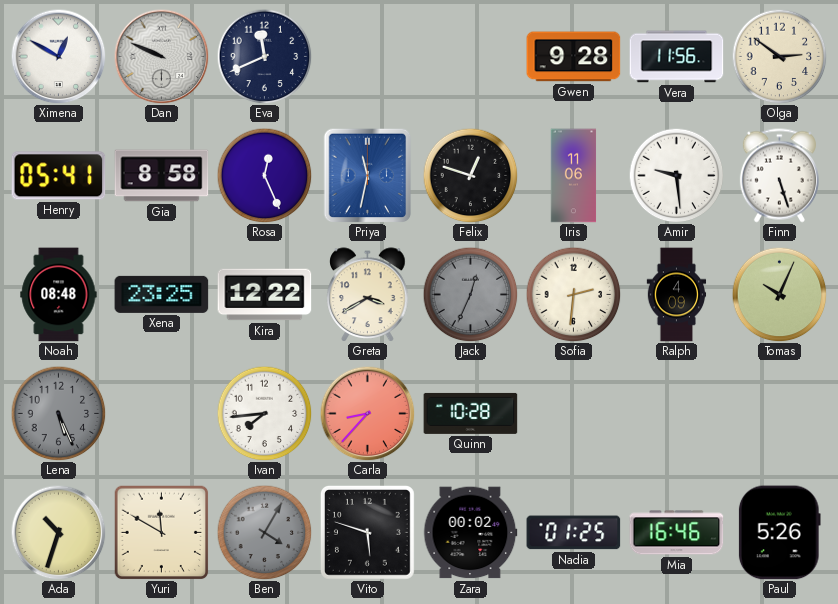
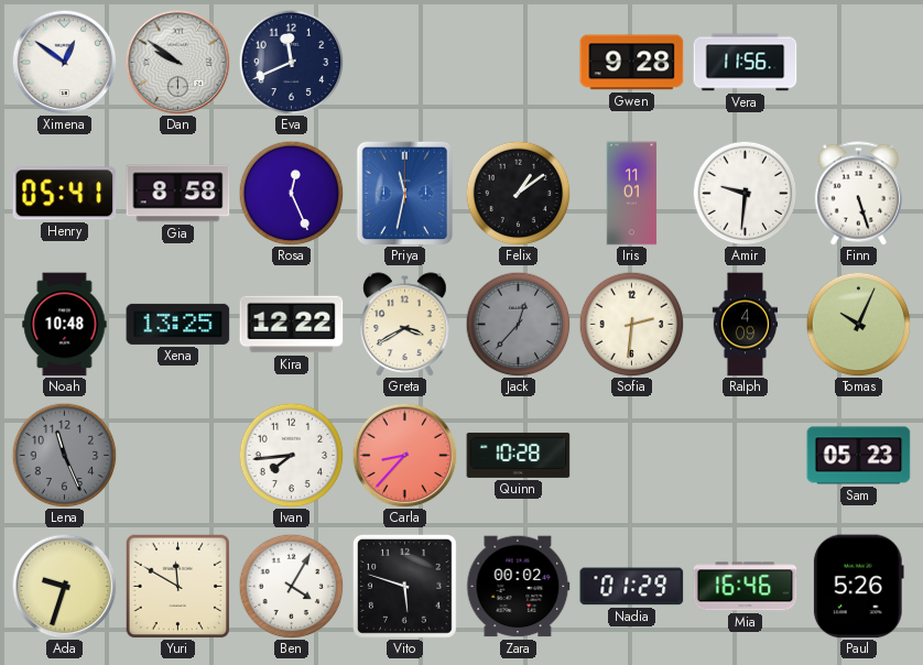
Ximena: 12:50 -> 12:51
Dan: 9:49 -> 9:51
Olga: 2:51 -> none
Felix: 12:48 -> 1:09
Iris: 11:06 -> 11:01
Amir: 9:29 -> 9:31
Noah: 08:48 -> 10:48
Xena: 23:25 -> 13:25
Jack: 12:34 -> 12:37
Lena: 5:26 -> 11:26
Sam: none -> 05:23
Ada: 10:33 -> 9:33
Ben dial: grey -> white
Nadia: 01:25 -> 01:29
